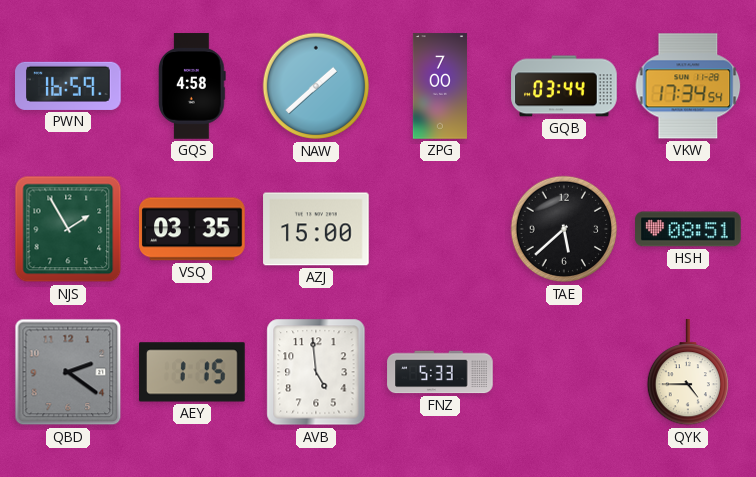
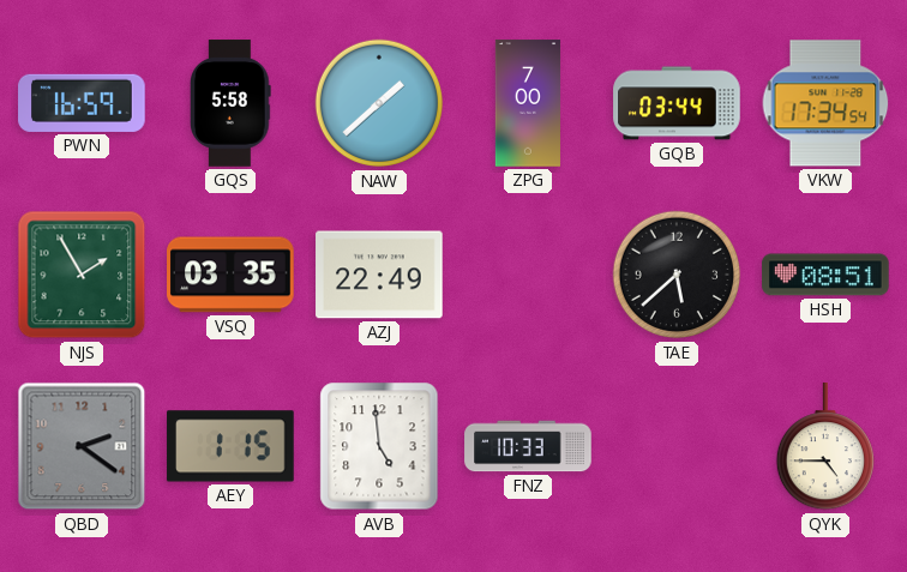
GQS: 4:58 -> 5:58
AZJ: 15:00 -> 22:49
FNZ: 5:33 -> 10:33
